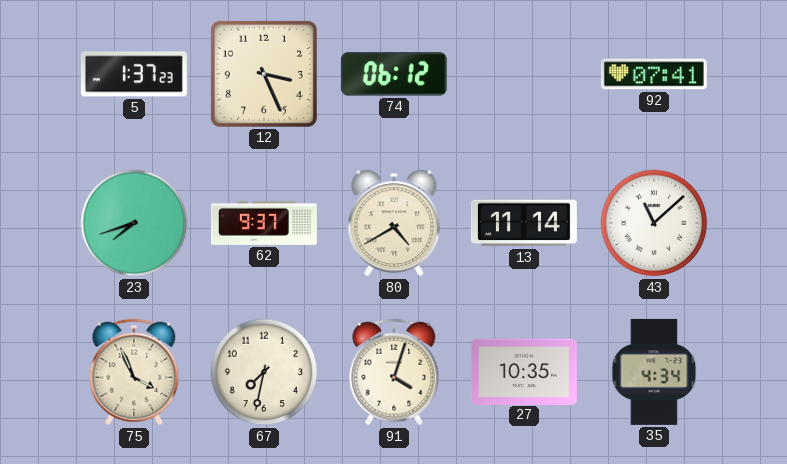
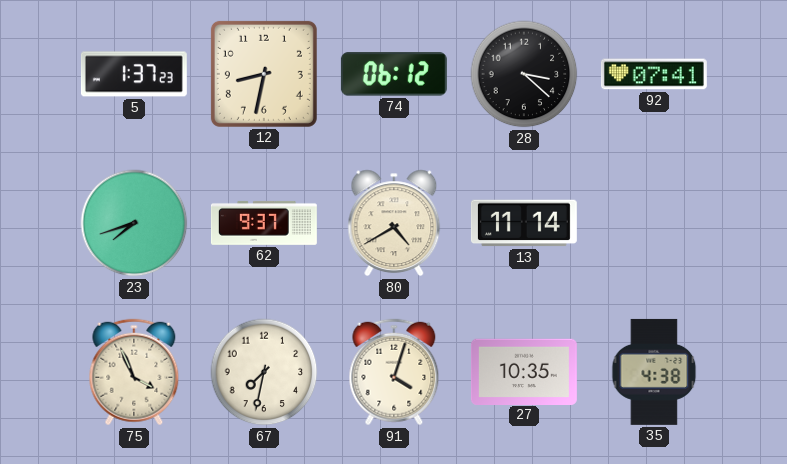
12: 3:26 -> 8:32
28: none -> 3:22
43: 11:08 -> none
35: 4:34 -> 4:38
